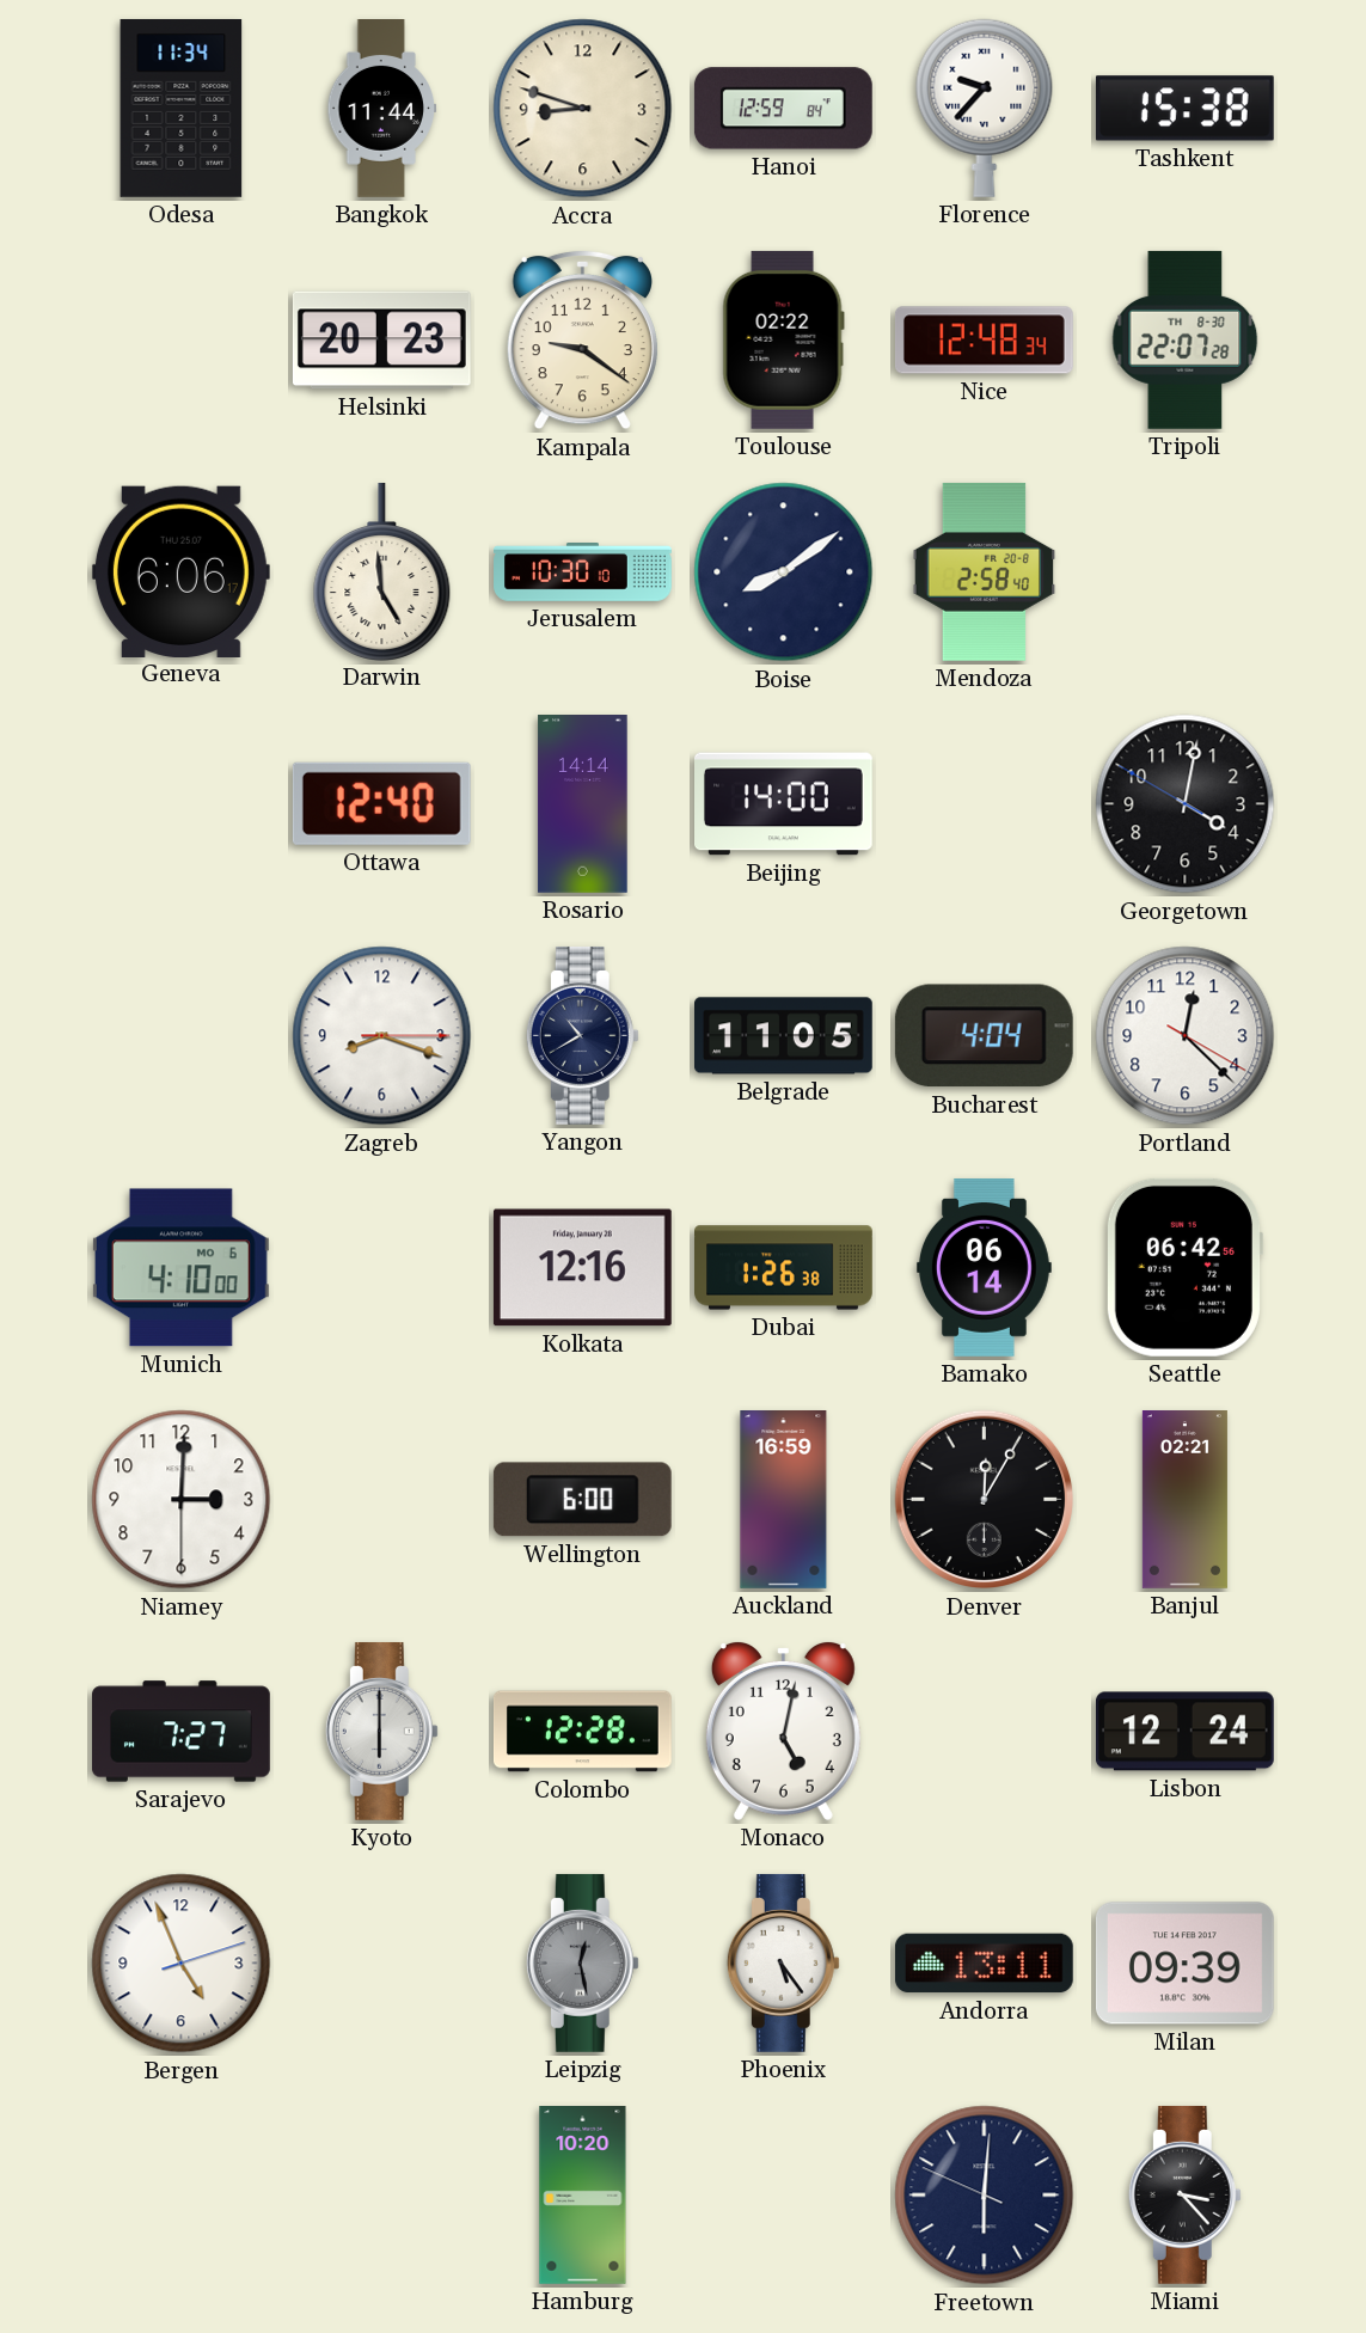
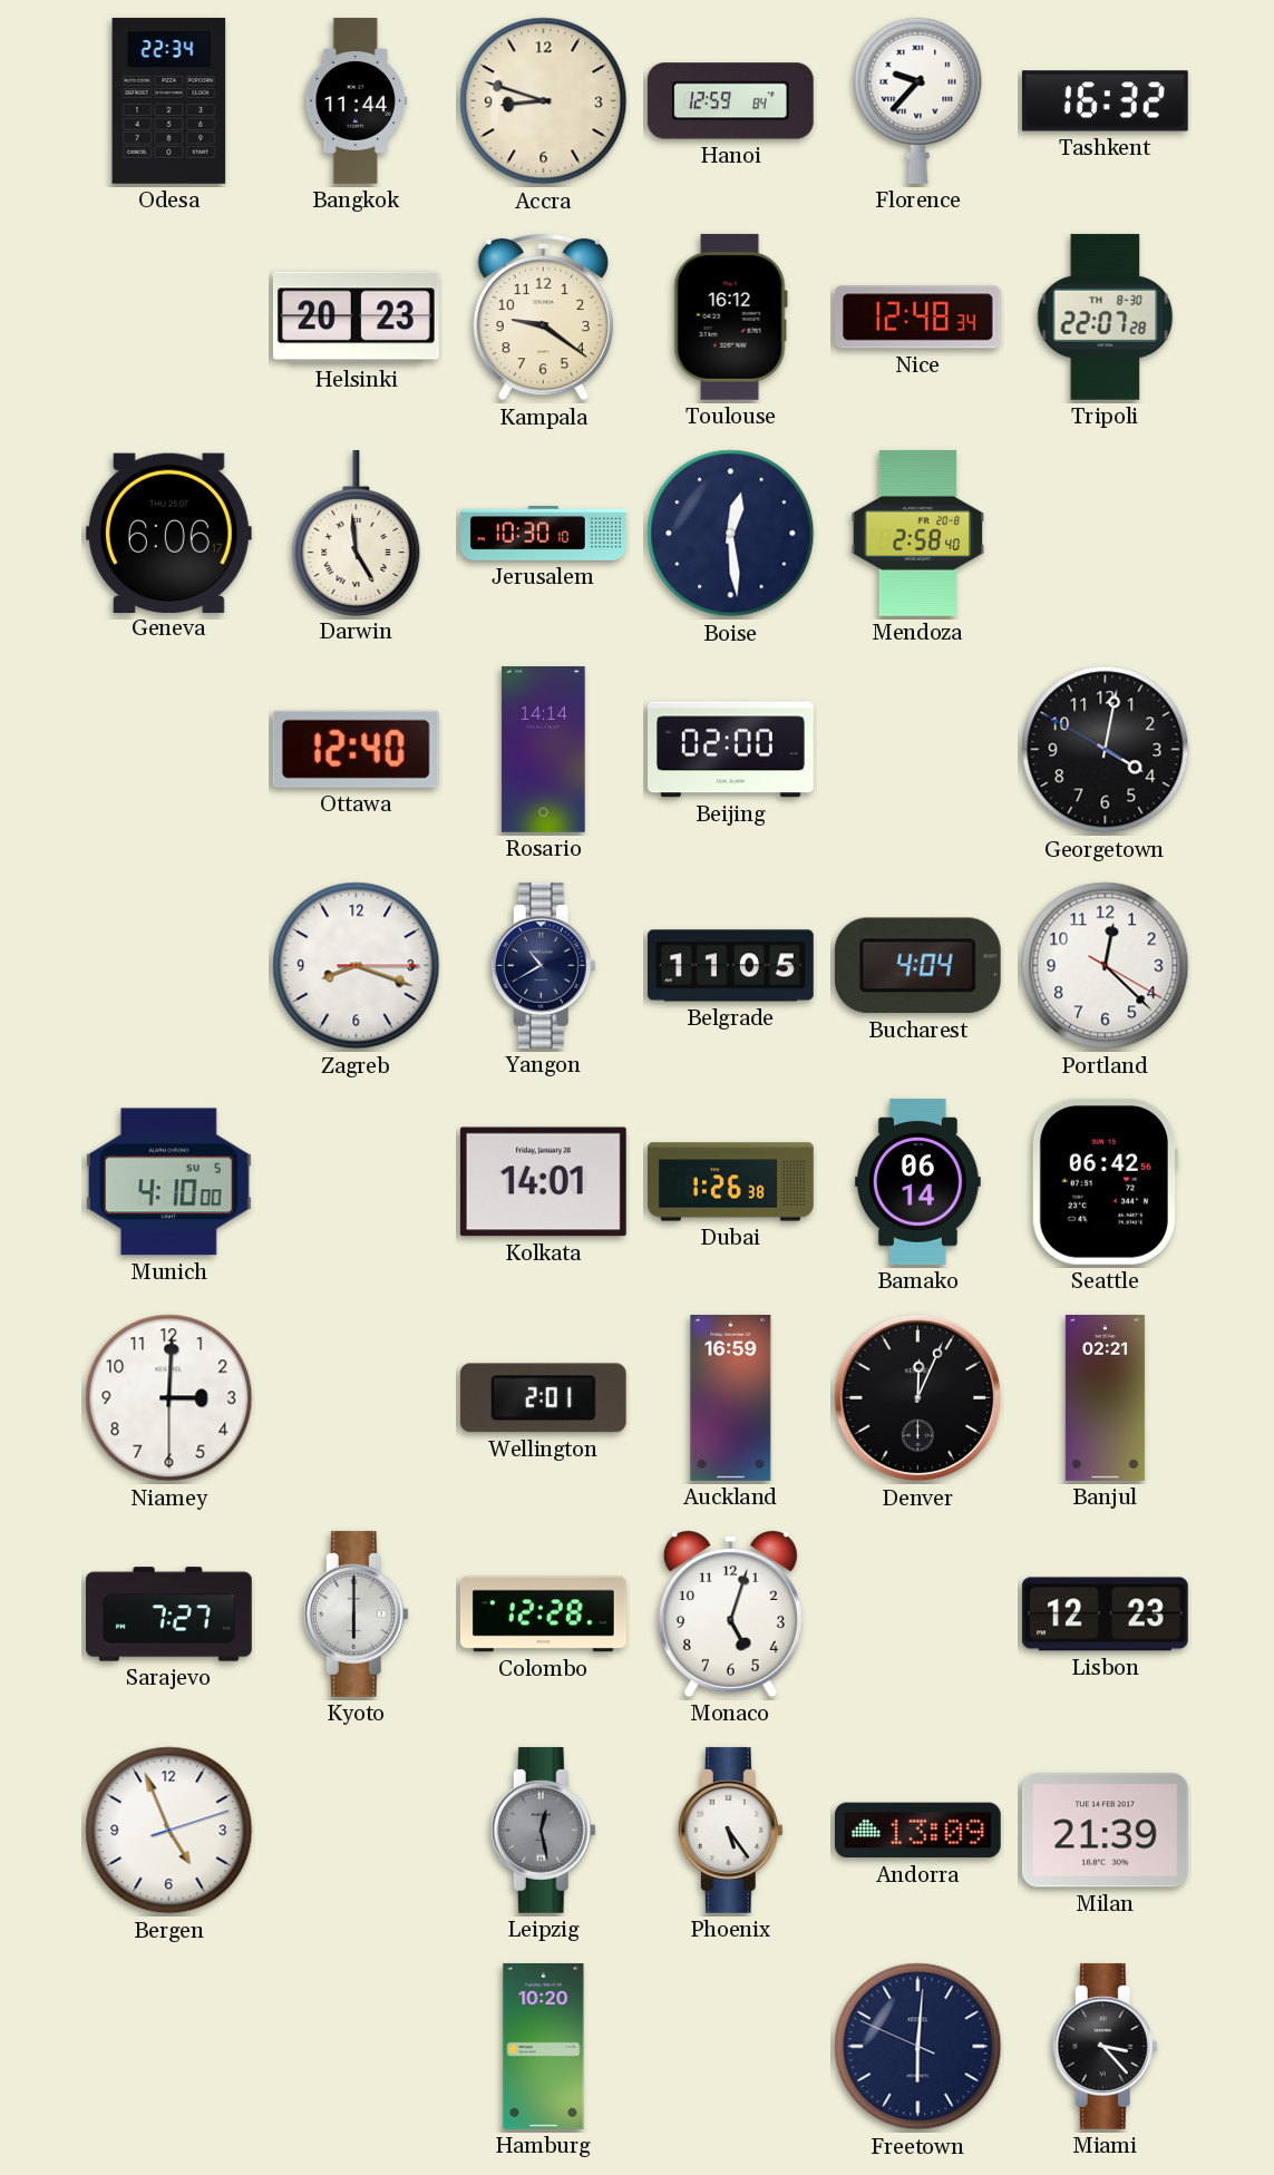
Odesa: 11:34 -> 22:34
Tashkent: 15:38 -> 16:32
Toulouse: 02:22 -> 16:12
Boise: 8:09 -> 12:29
Beijing: 14:00 -> 02:00
Munich date: MO 6 -> SU 5
Kolkata: 12:16 -> 14:01
Wellington: 6:00 -> 2:01
Denver: 12:05 -> 12:04
Monaco: 5:02 -> 5:03
Lisbon: 12:24 -> 12:23
Andorra: 13:11 -> 13:09
Milan: 09:39 -> 21:39
